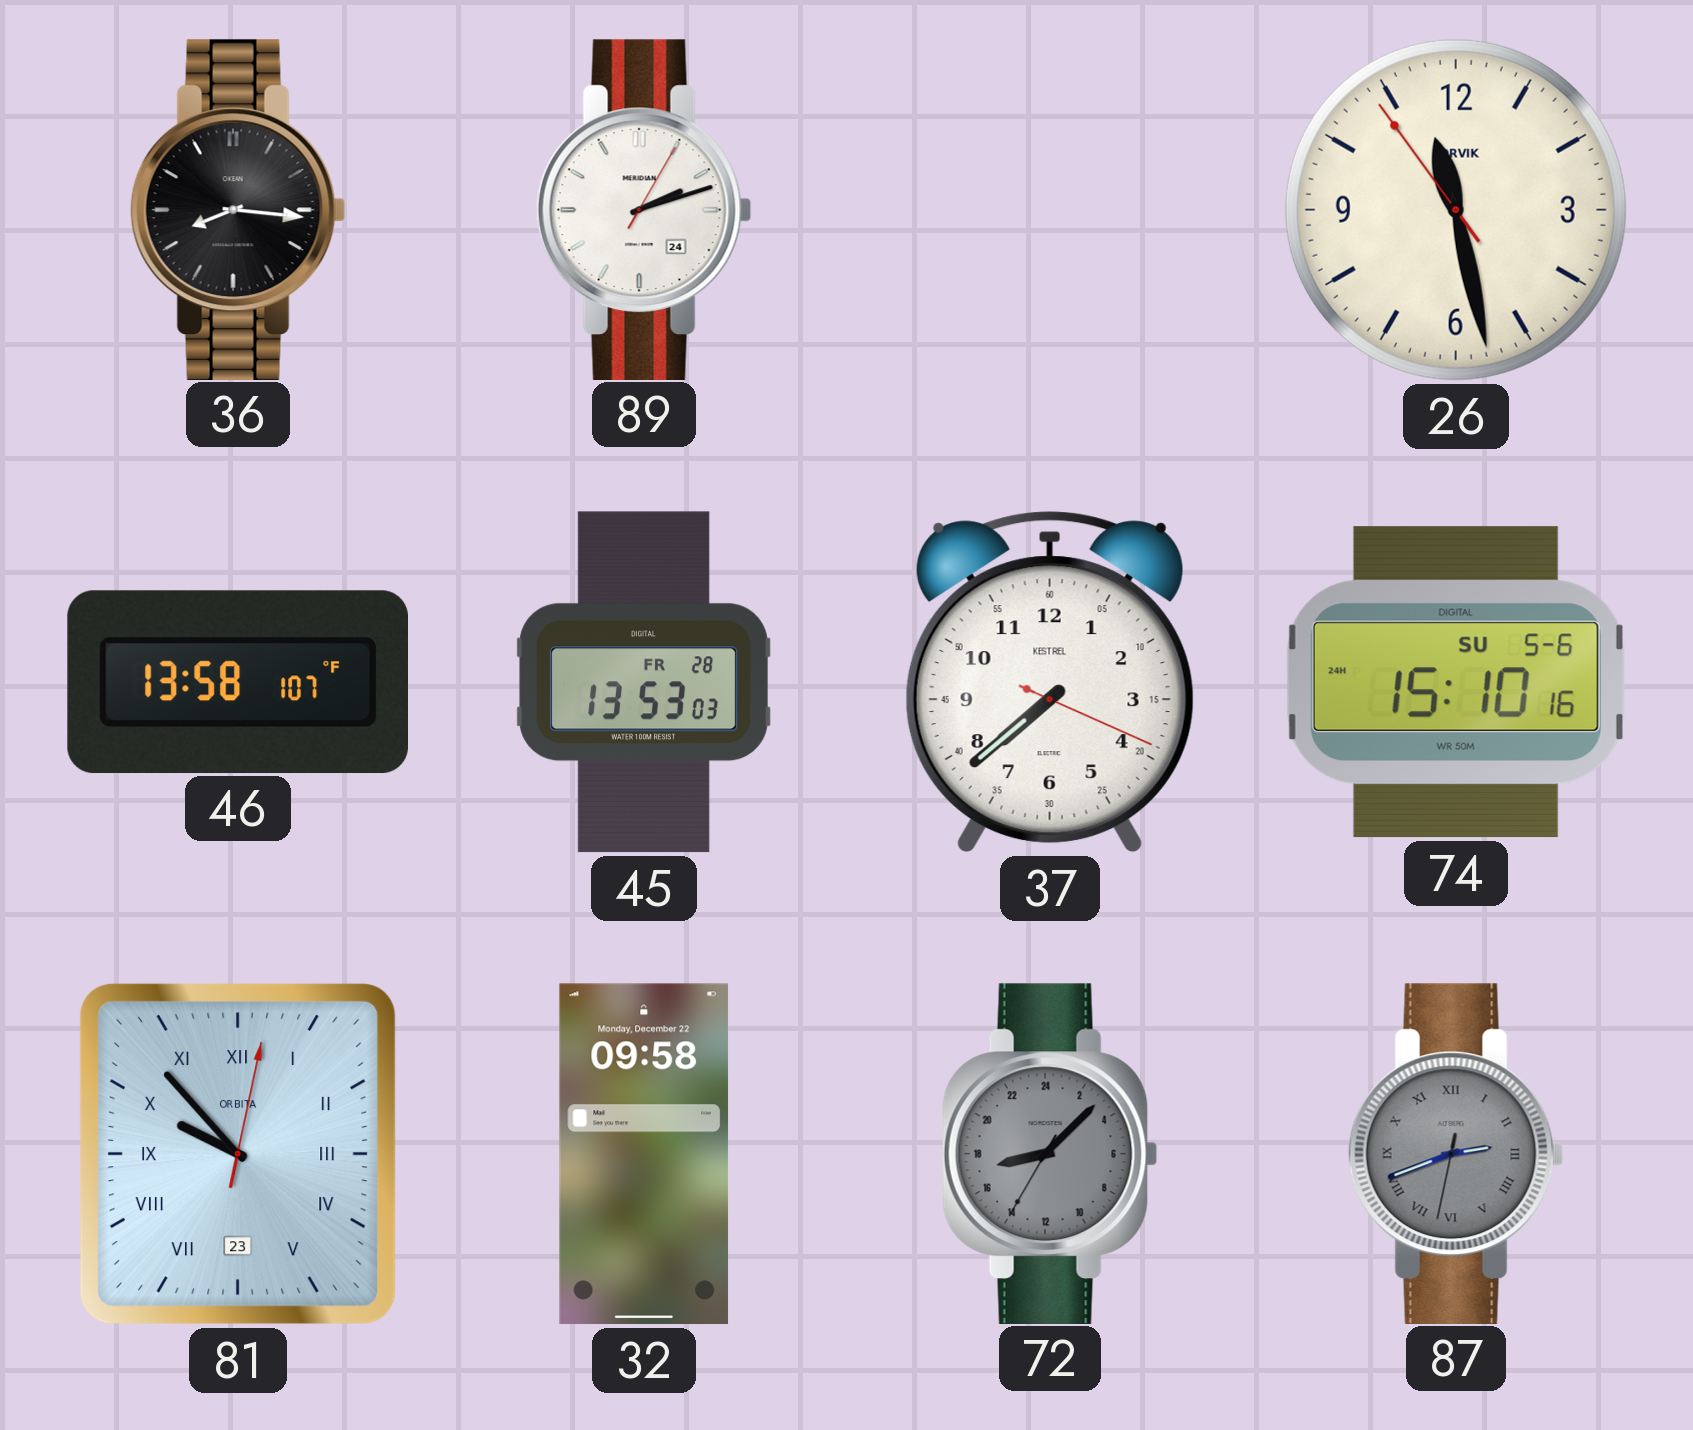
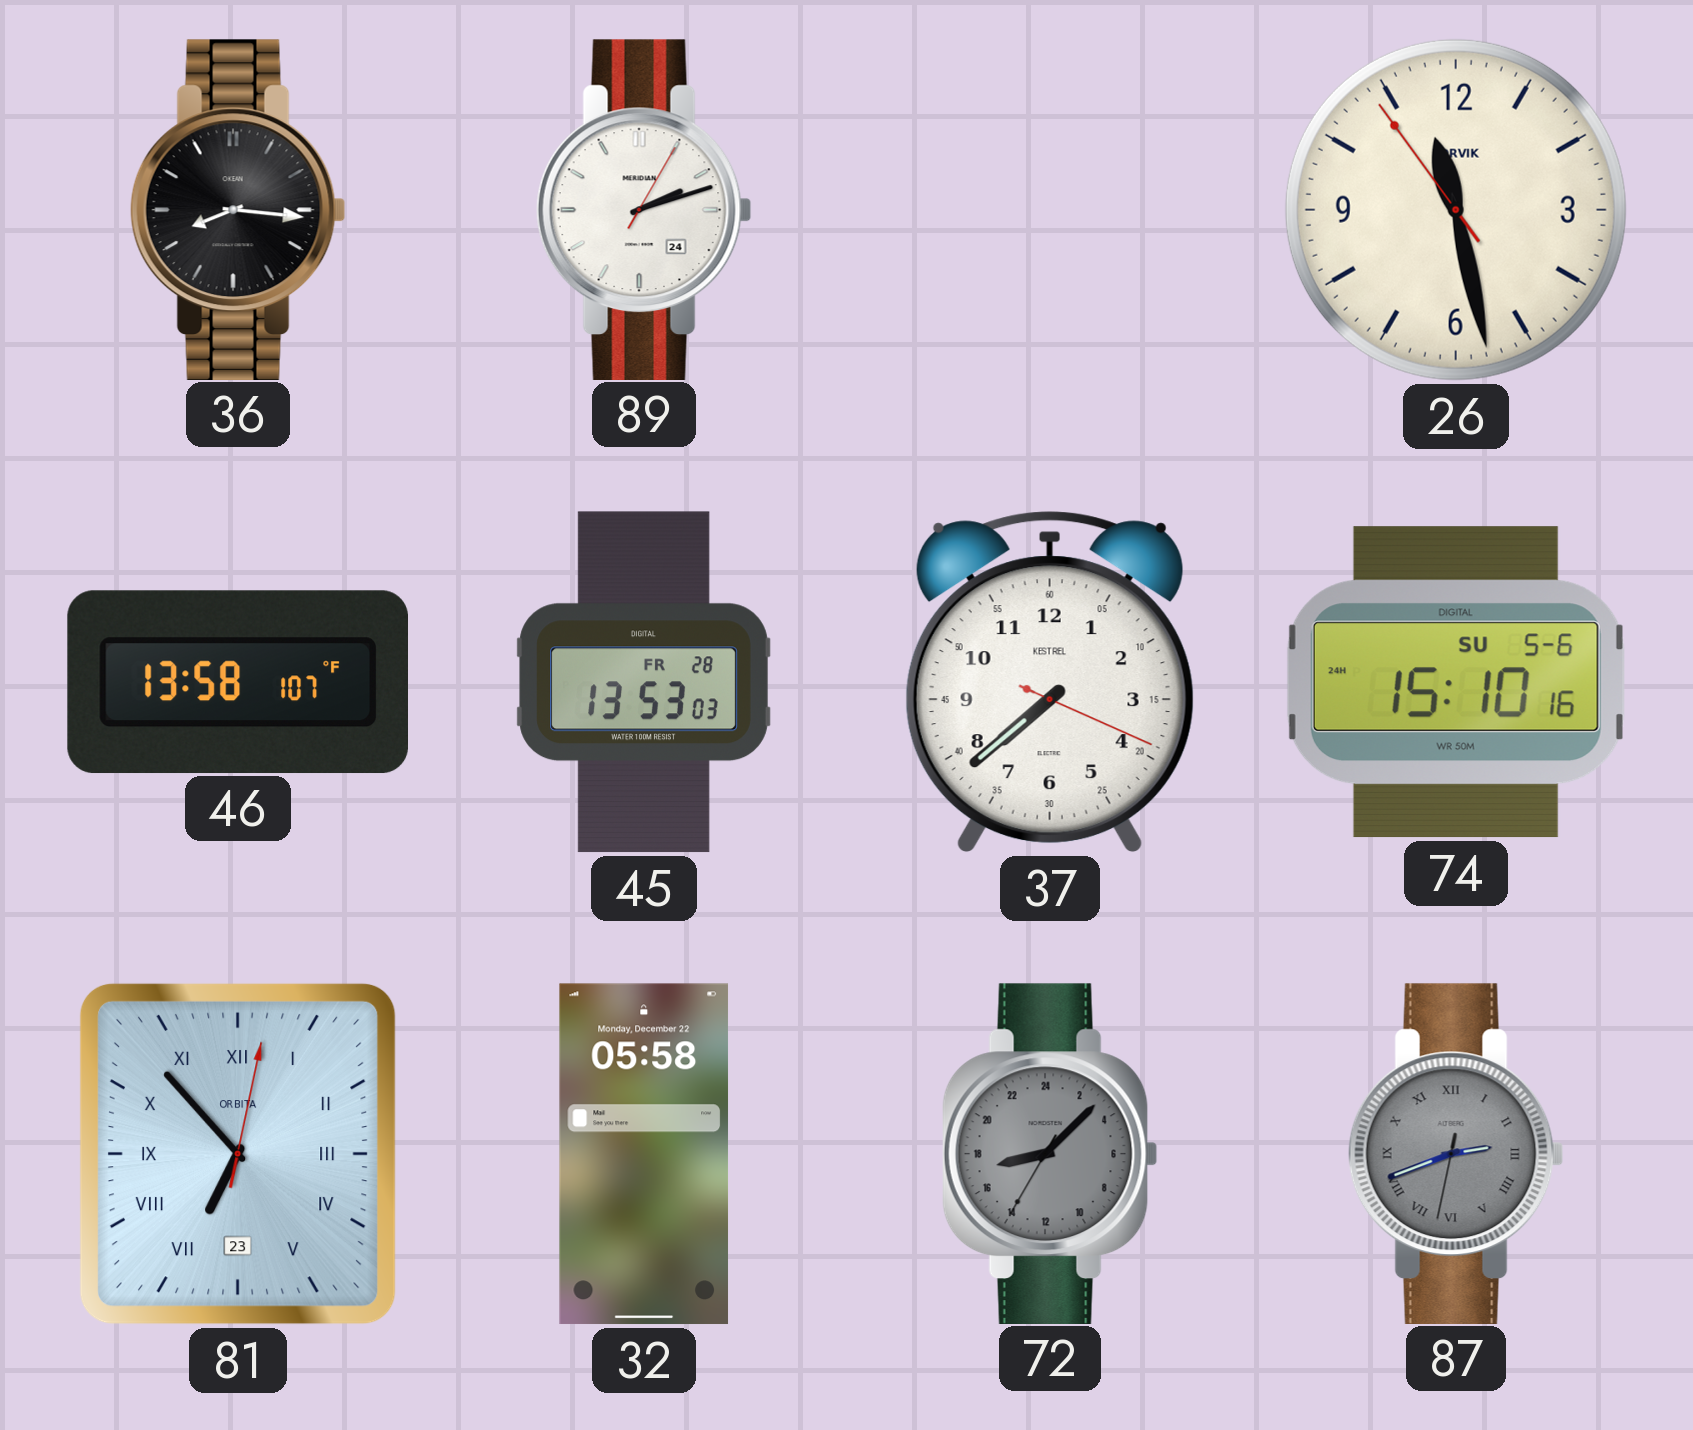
81: 9:53 -> 6:53
32: 09:58 -> 05:58
